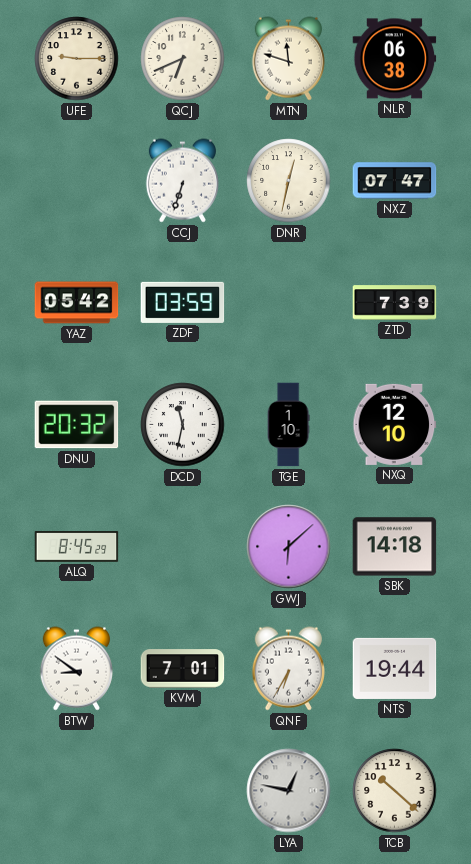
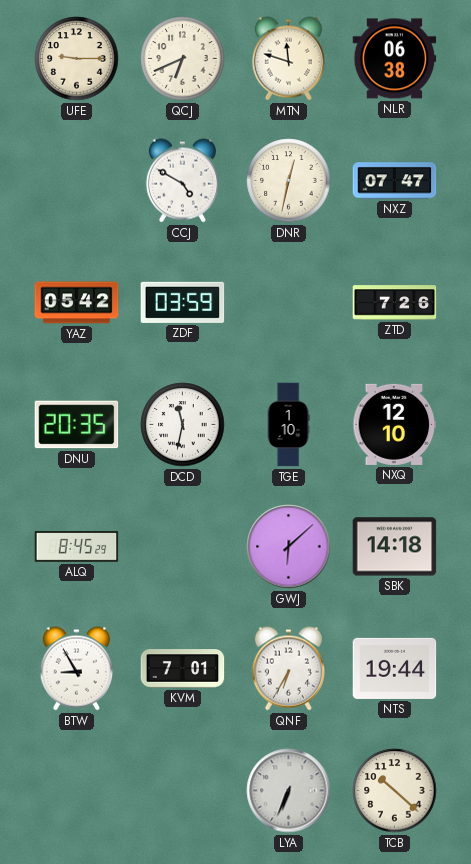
CCJ: 6:33 -> 4:50
ZTD: 7:39 -> 7:26
DNU: 20:32 -> 20:35
BTW: 8:51 -> 8:55
LYA: 12:47 -> 6:34
